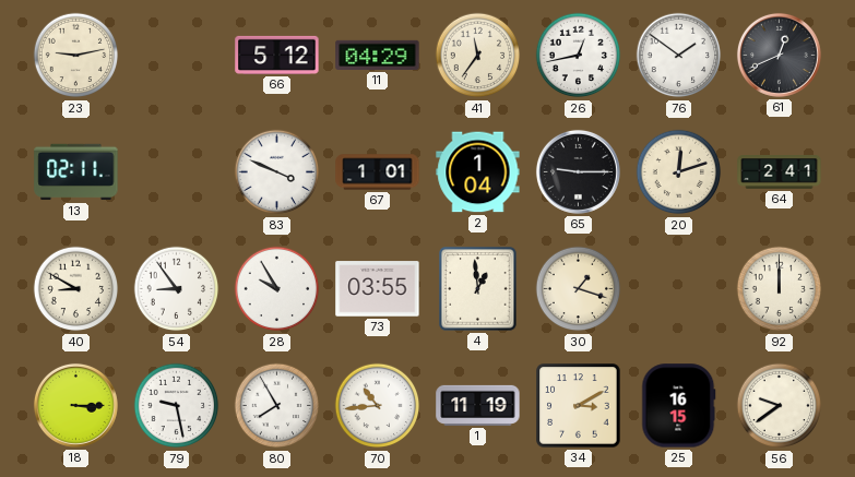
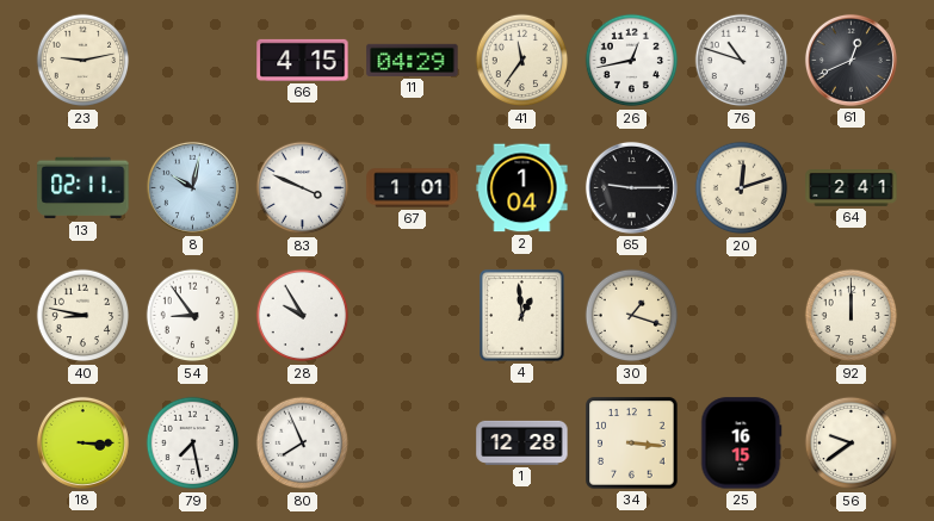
66: 5:12 -> 4:15
76: 1:51 -> 10:48
8: none -> 10:02
40: 8:50 -> 8:47
73: 03:55 -> none
79: 9:28 -> 7:28
80: 7:55 -> 7:56
70: 10:44 -> none
1: 11:19 -> 12:28
34: 3:10 -> 3:16
